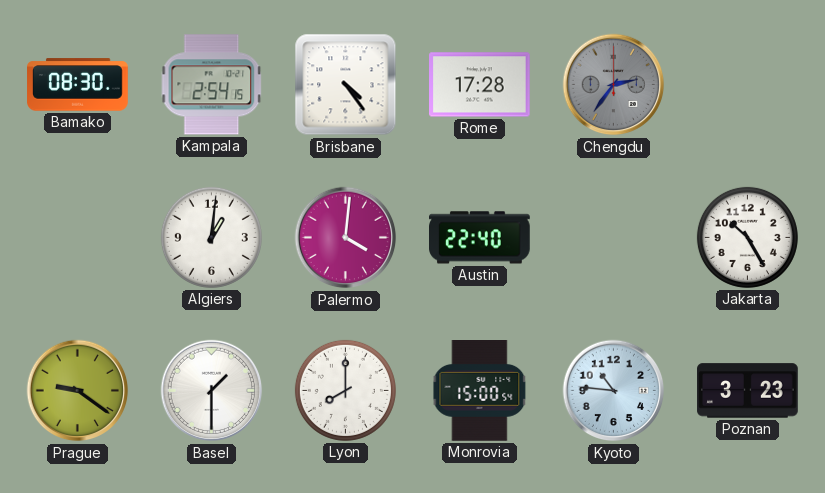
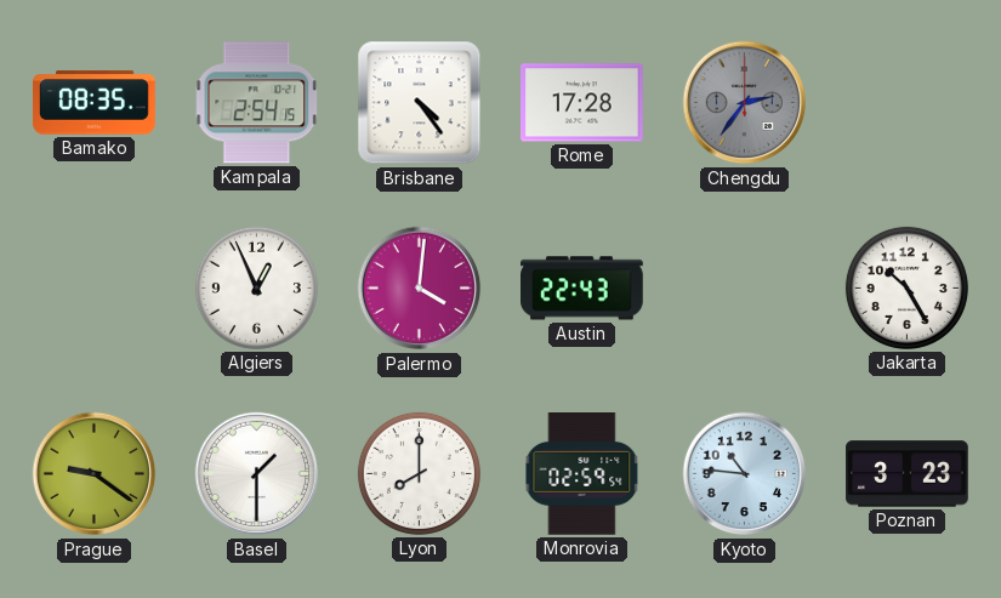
Bamako: 08:30 -> 08:35
Algiers: 1:01 -> 12:56
Austin: 22:40 -> 22:43
Monrovia: 15:00 -> 02:59
